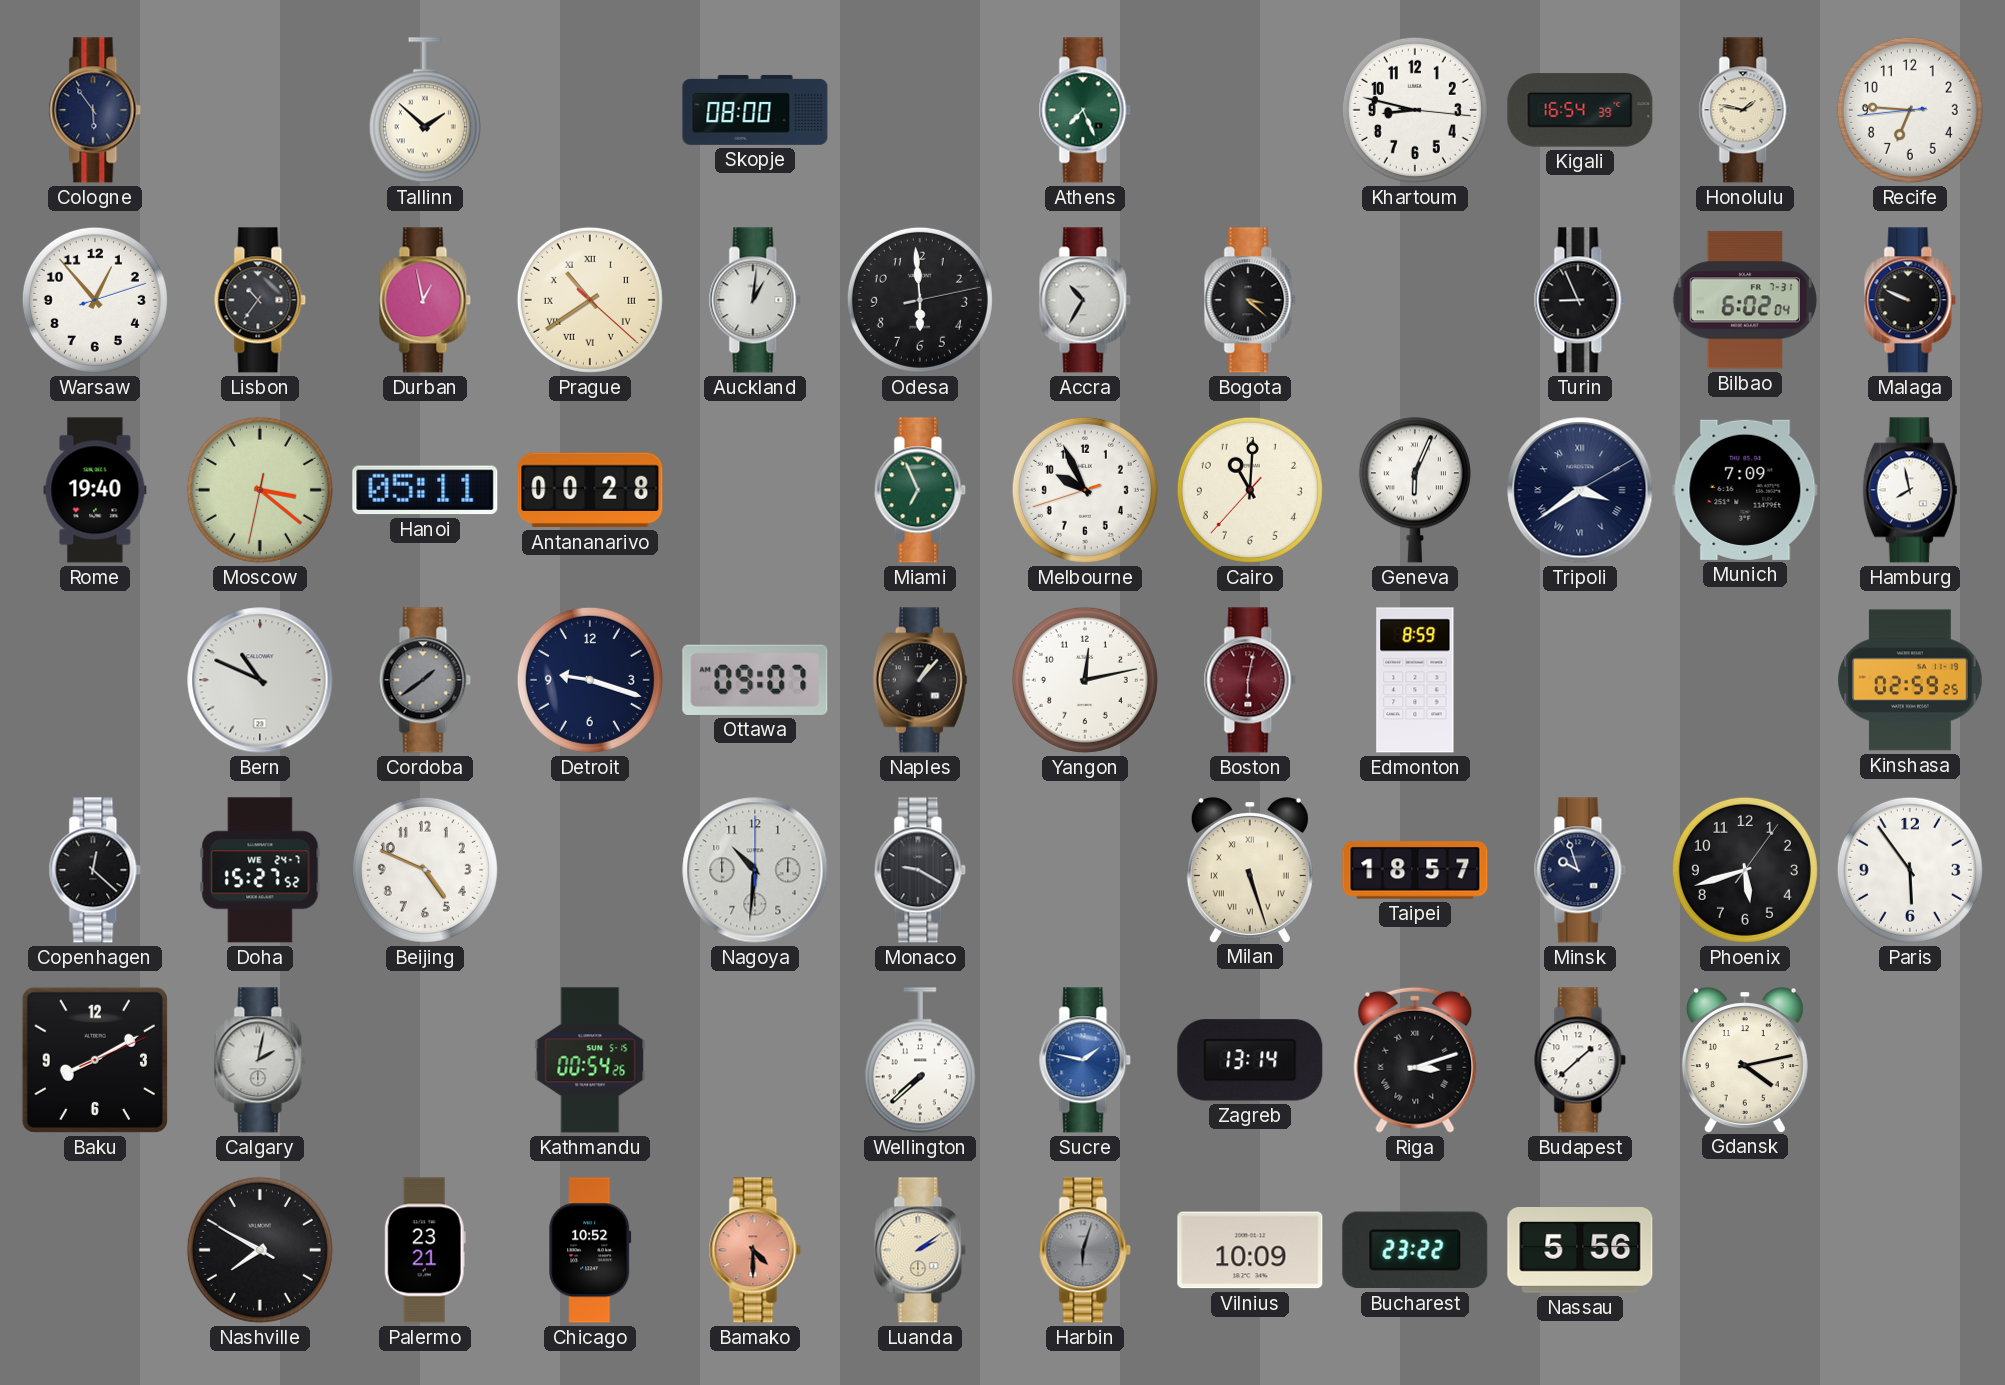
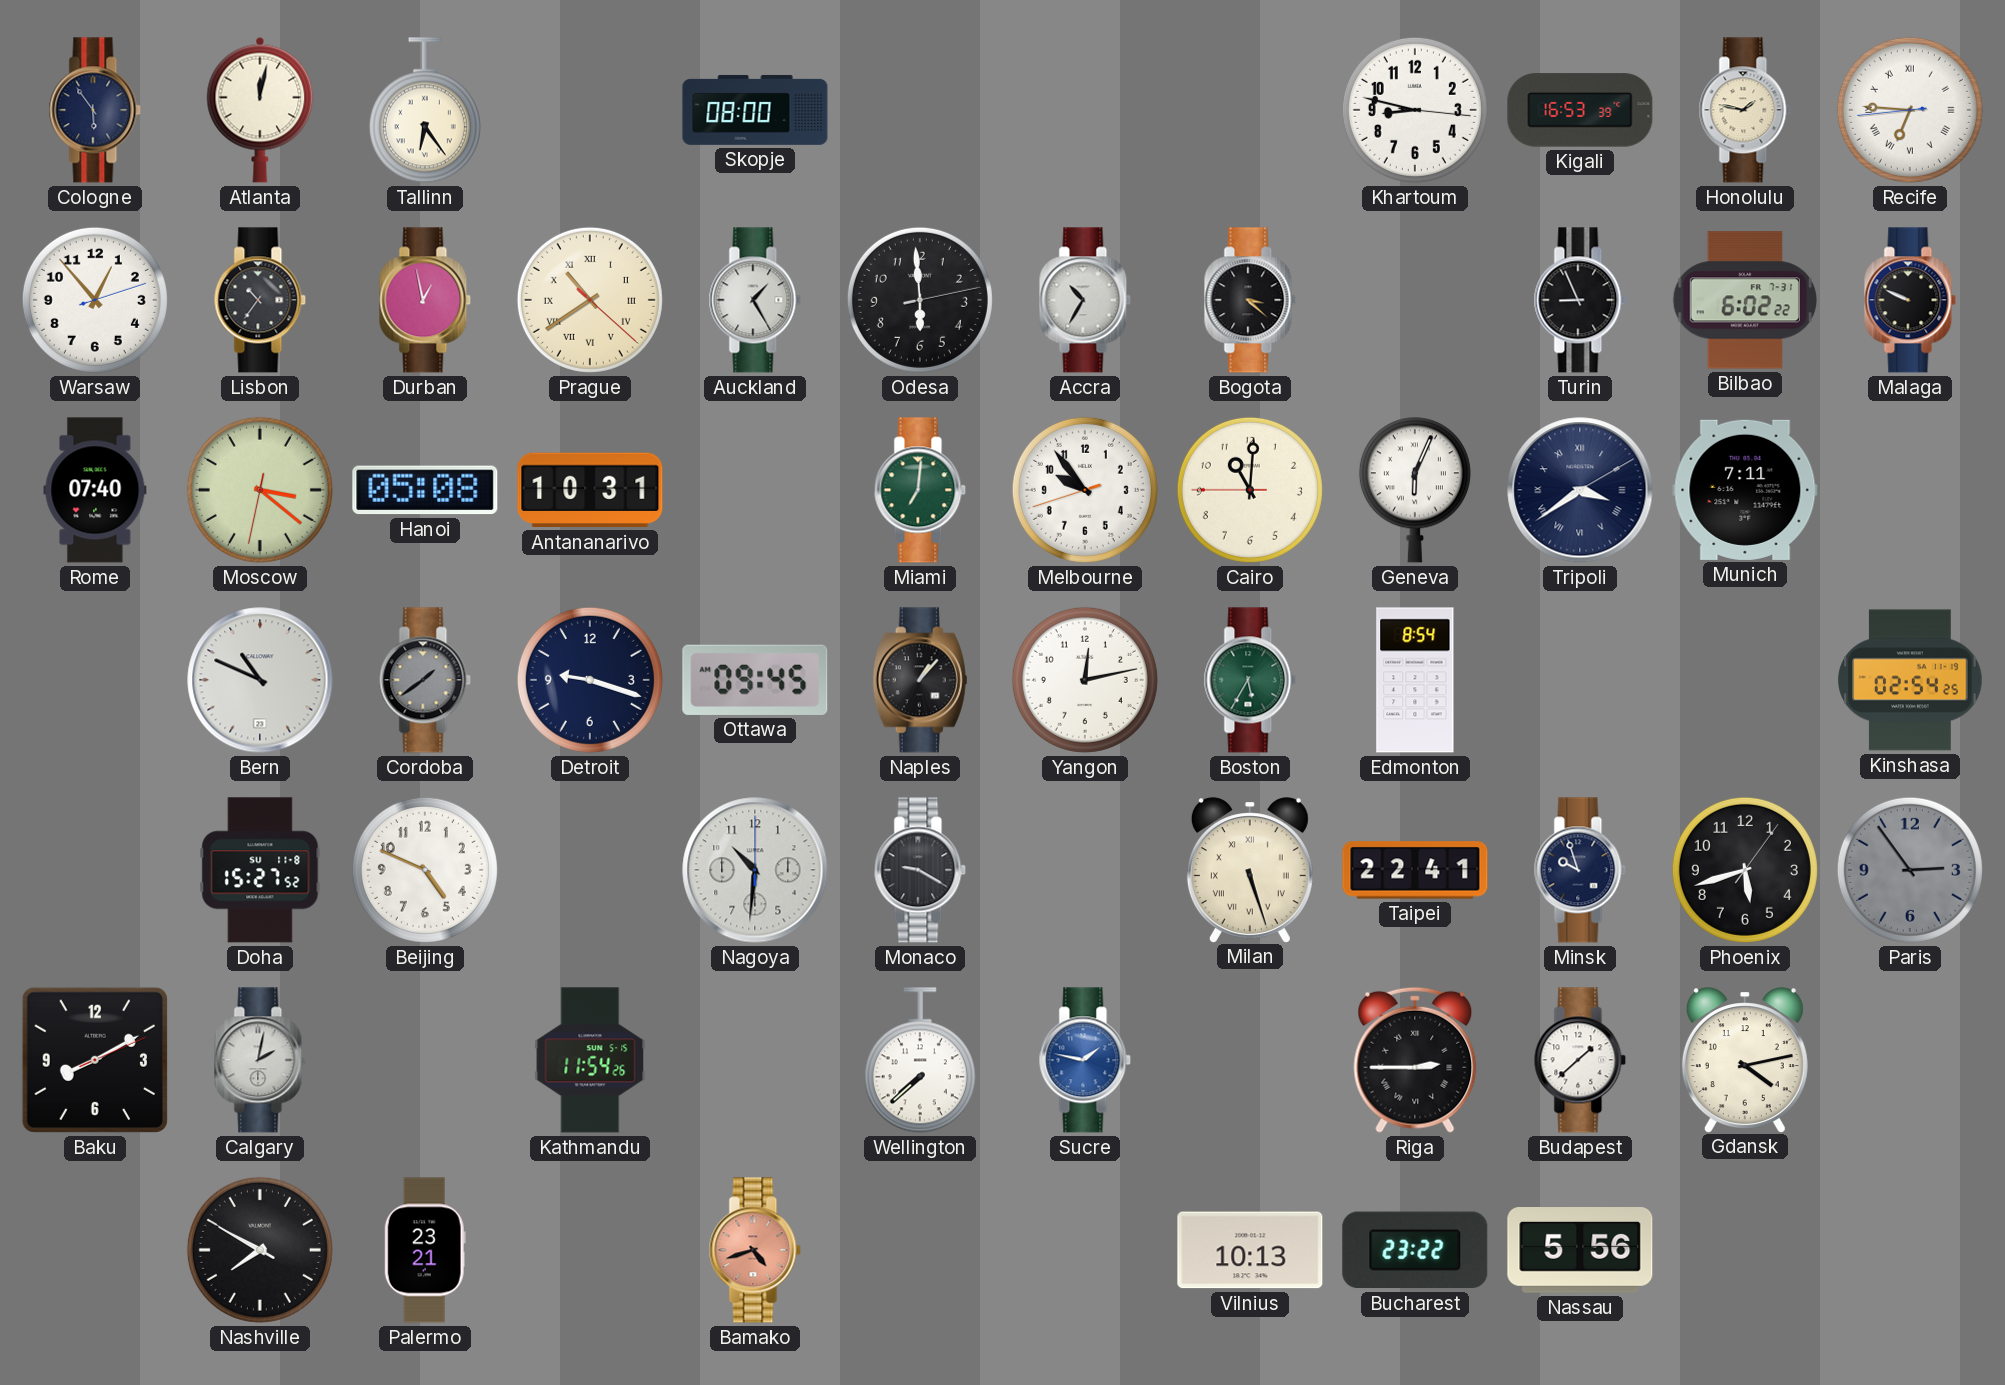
Atlanta: none -> 12:02
Tallinn: 1:52 -> 6:24
Athens: 7:26 -> none
Kigali: 16:54 -> 16:53
Recife numerals: Arabic -> Roman
Auckland: 1:01 -> 1:25
Bilbao: 6:02:04 -> 6:02:22
Rome: 19:40 -> 07:40
Hanoi: 05:11 -> 05:08
Antananarivo: 00:28 -> 10:31
Miami: 6:56 -> 7:01
Melbourne: 9:55 -> 9:53
Cairo: 11:00:37 -> 11:00:45
Munich: 7:09 -> 7:11
Hamburg: 7:58 -> none
Ottawa: 09:07 -> 09:45
Boston: 6:02 -> 5:35
Boston dial: burgundy -> green
Edmonton: 8:59 -> 8:54
Kinshasa: 02:59 -> 02:54
Copenhagen: 12:22 -> none
Doha date: WE 24-7 -> SU 11-8
Taipei: 18:57 -> 22:41
Paris: 5:54 -> 2:54
Paris dial: white -> grey
Kathmandu: 00:54 -> 11:54
Zagreb: 13:14 -> none
Riga: 3:12 -> 2:45
Chicago: 10:52 -> none
Bamako: 4:30 -> 4:42
Luanda: 2:09 -> none
Harbin: 6:03 -> none
Vilnius: 10:09 -> 10:13
